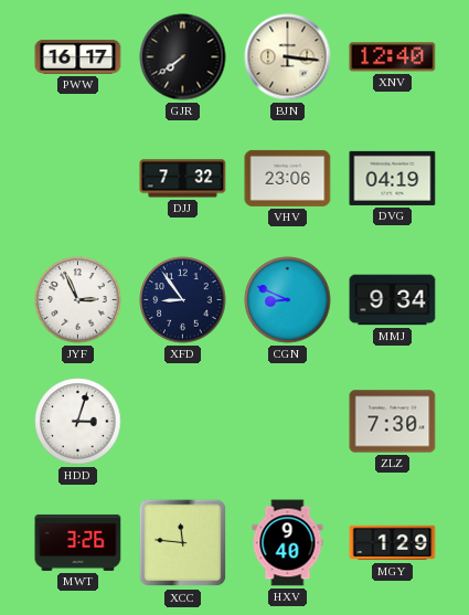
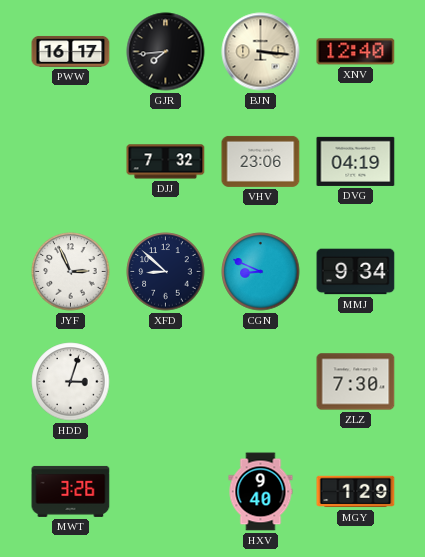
GJR: 7:39 -> 7:44
XFD: 8:54 -> 8:52
XCC: 11:46 -> none
